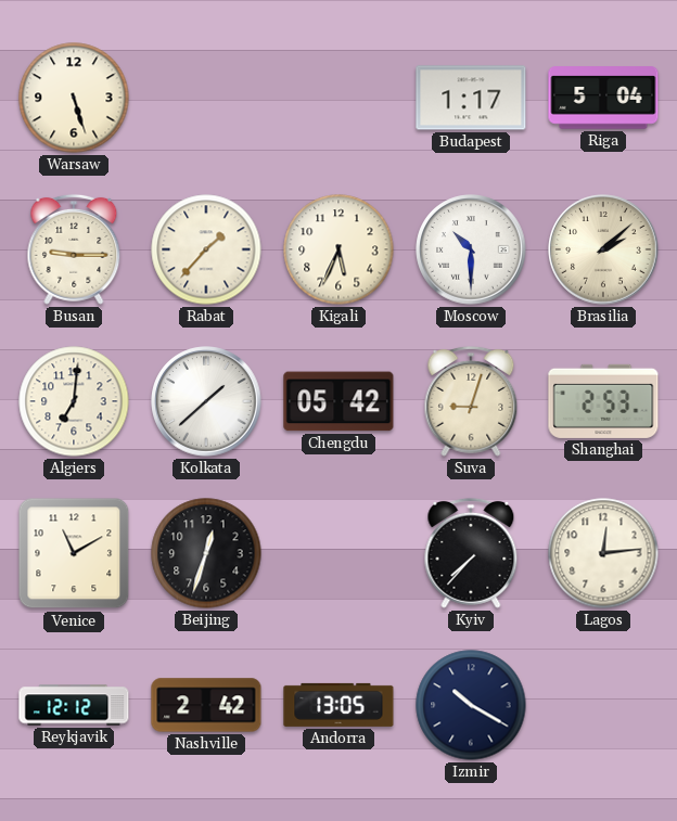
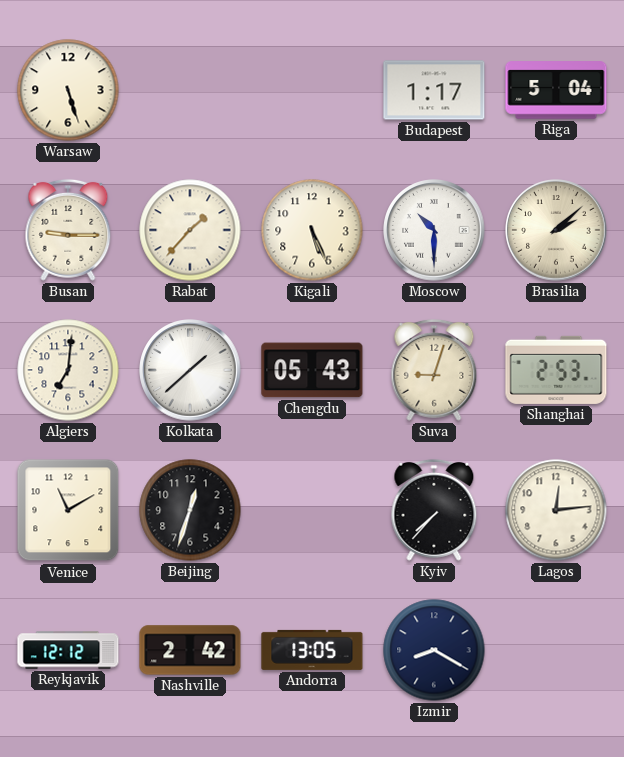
Kigali: 5:34 -> 5:26
Chengdu: 05:42 -> 05:43
Izmir: 10:20 -> 8:20
